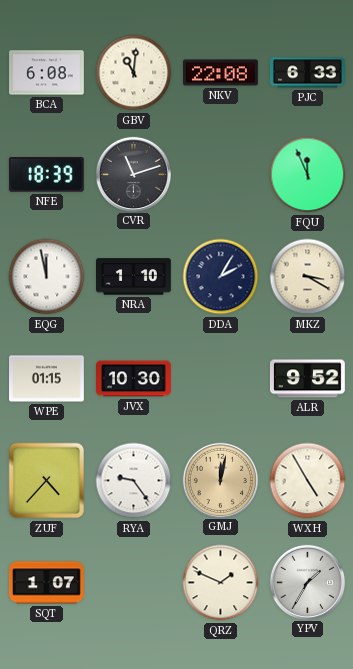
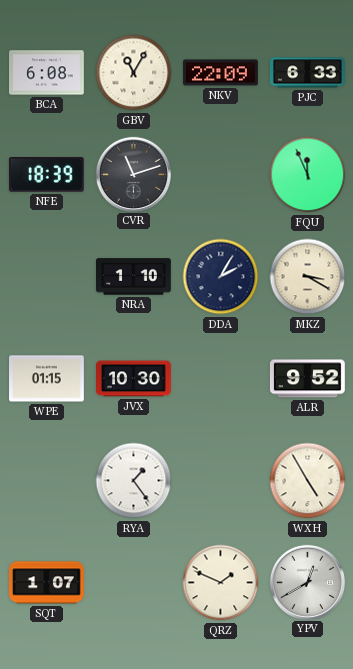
GBV: 11:01 -> 11:05
NKV: 22:08 -> 22:09
EQG: 11:58 -> none
ZUF: 4:37 -> none
RYA: 9:24 -> 1:24
GMJ: 12:02 -> none
YPV: 1:35 -> 12:40
